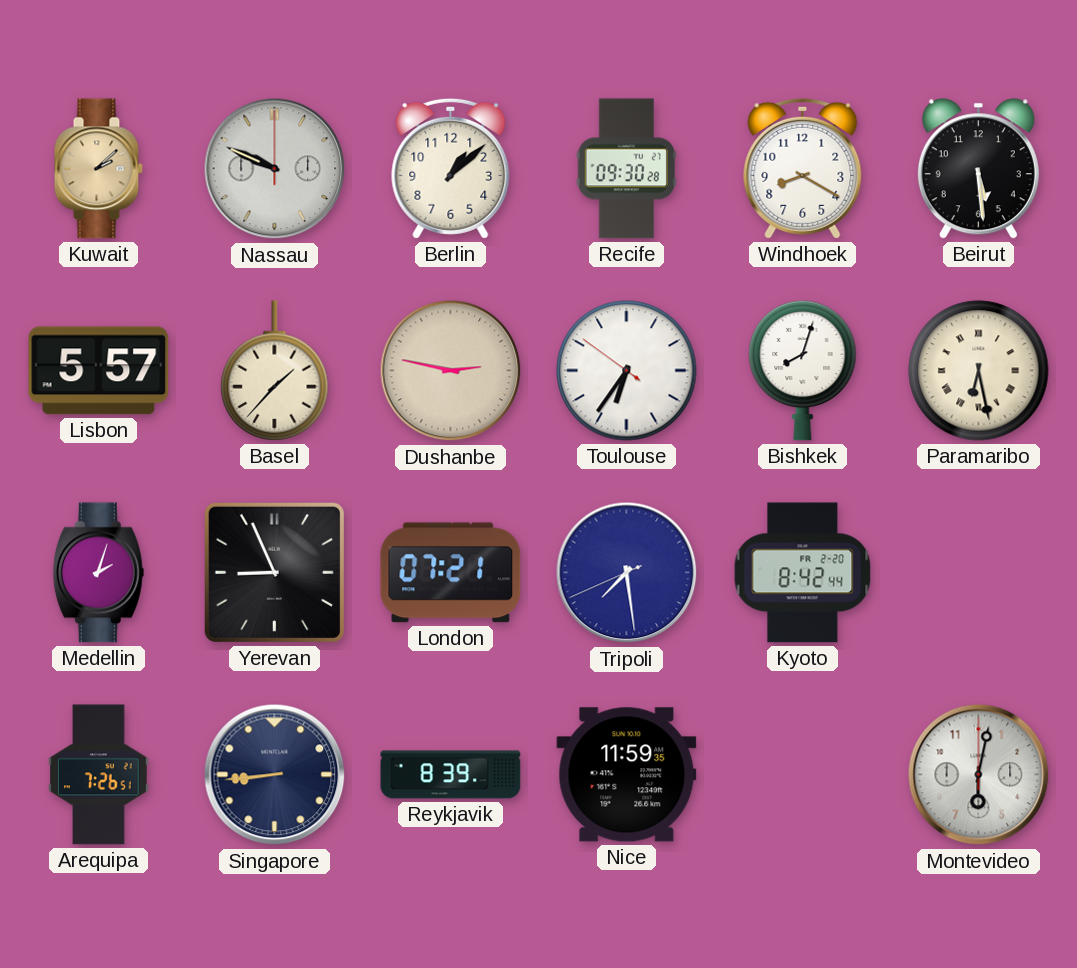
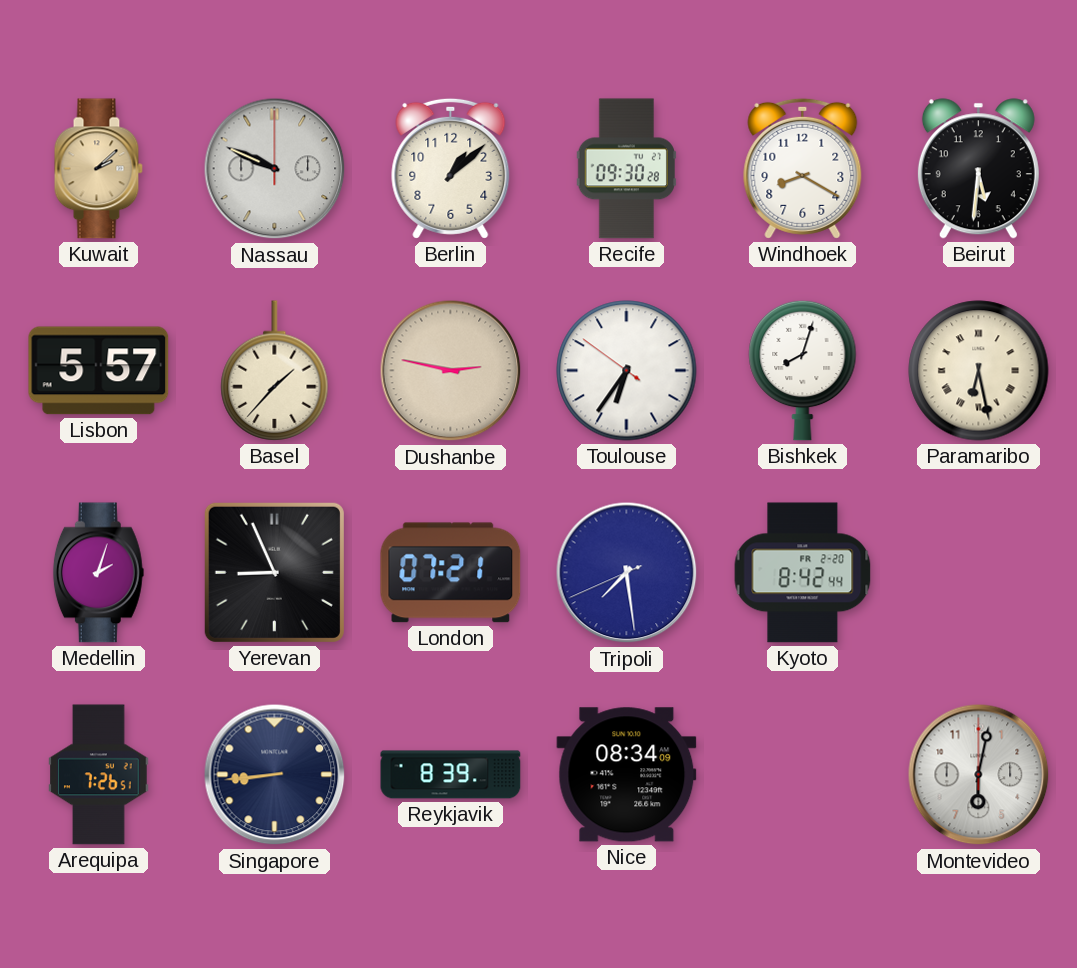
Beirut: 5:29 -> 5:31
Nice: 11:59 -> 08:34
